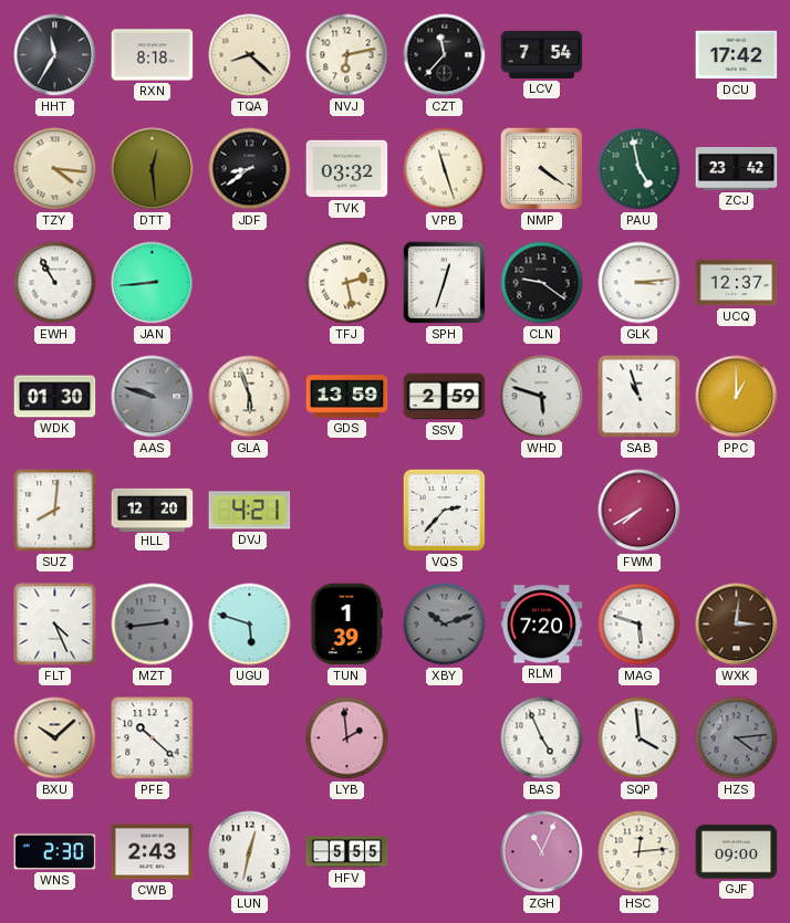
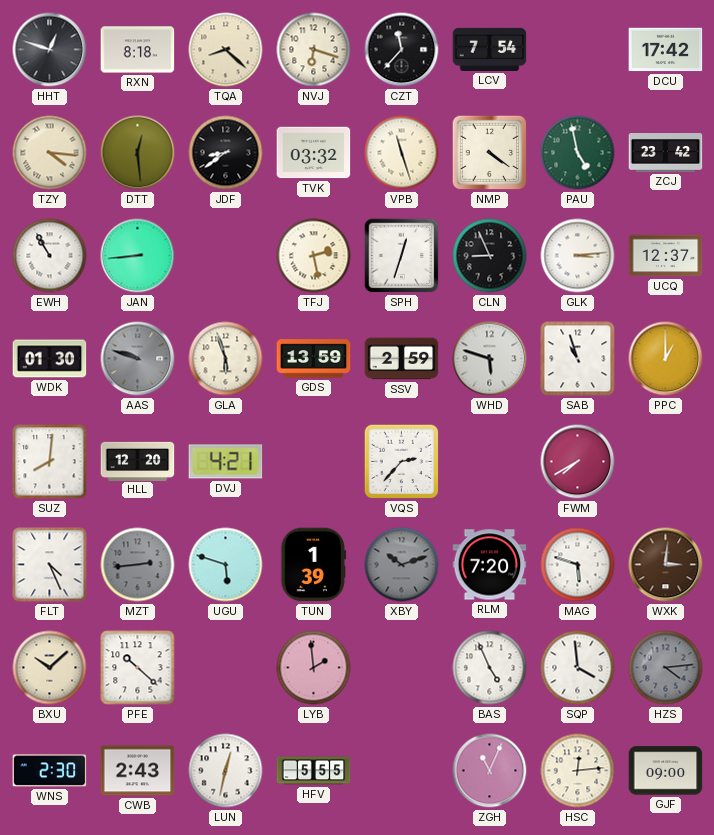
HHT: 11:35 -> 12:48
NVJ: 6:13 -> 6:18
CLN: 9:21 -> 8:56
